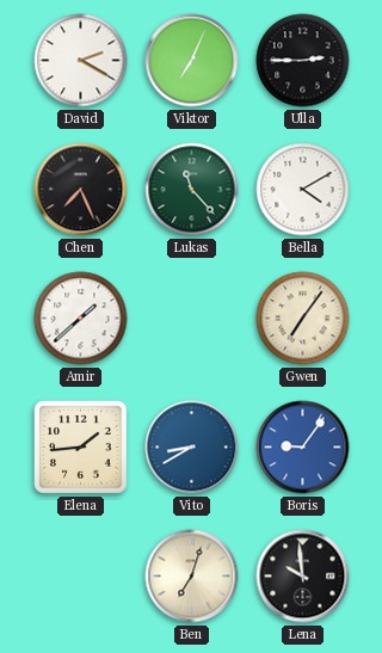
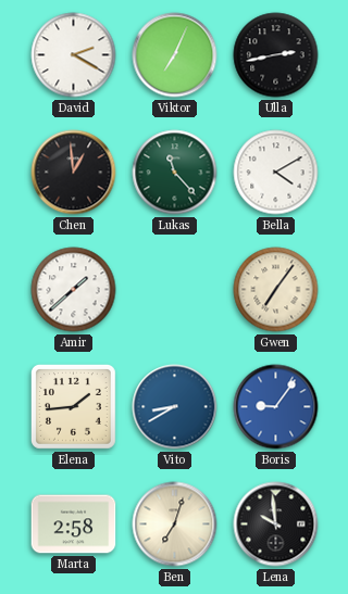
Ulla: 2:45 -> 2:43
Chen: 7:26 -> 12:59
Marta: none -> 2:58
